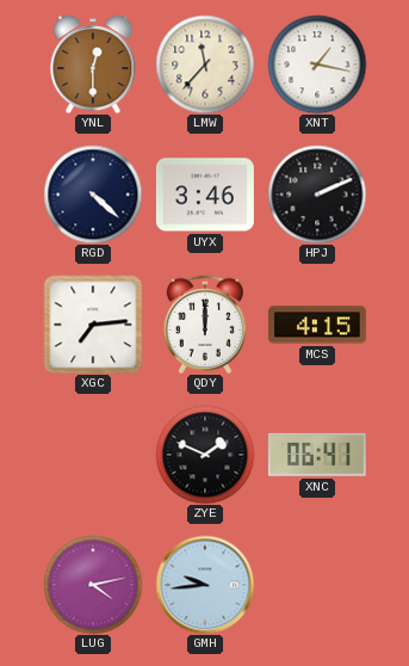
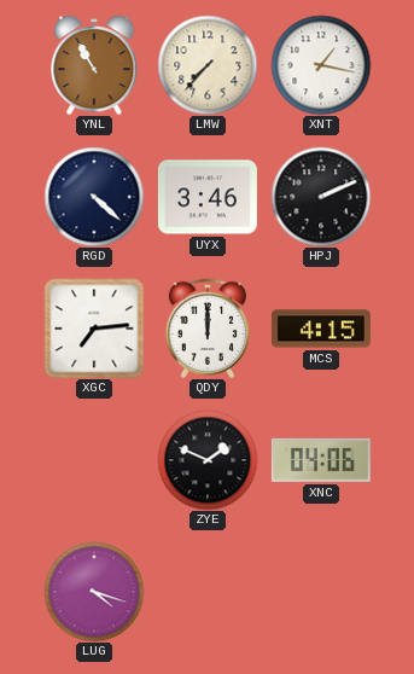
YNL: 12:30 -> 10:55
LMW: 11:37 -> 7:37
XNC: 06:41 -> 04:06
LUG: 4:13 -> 4:18
GMH: 9:44 -> none
